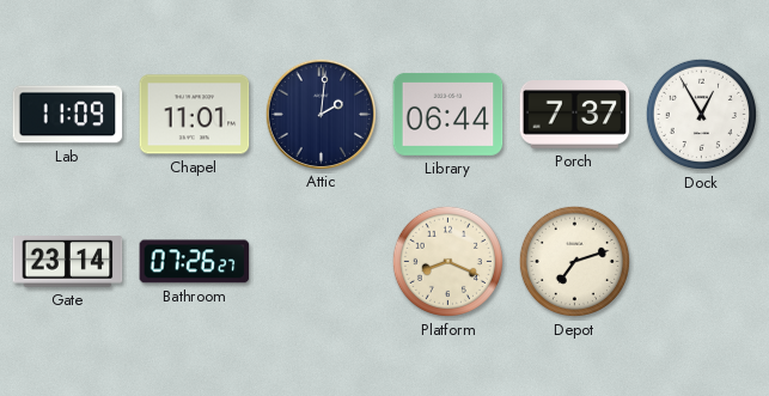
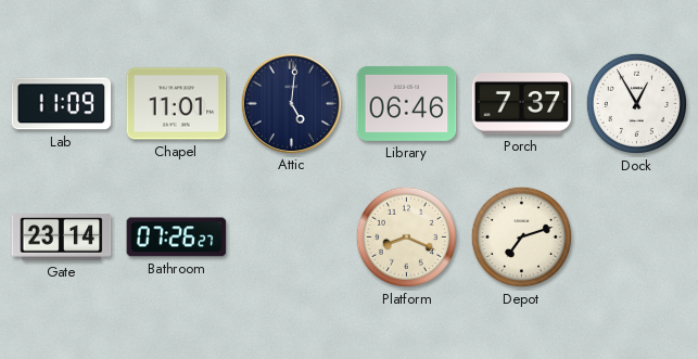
Attic: 2:01 -> 5:01
Library: 06:44 -> 06:46
